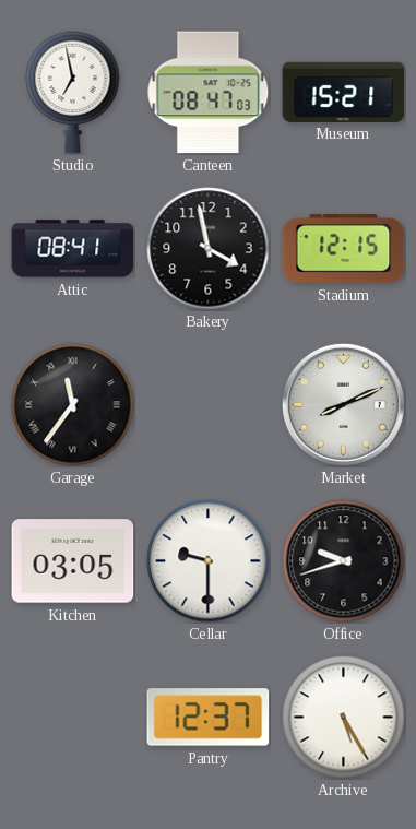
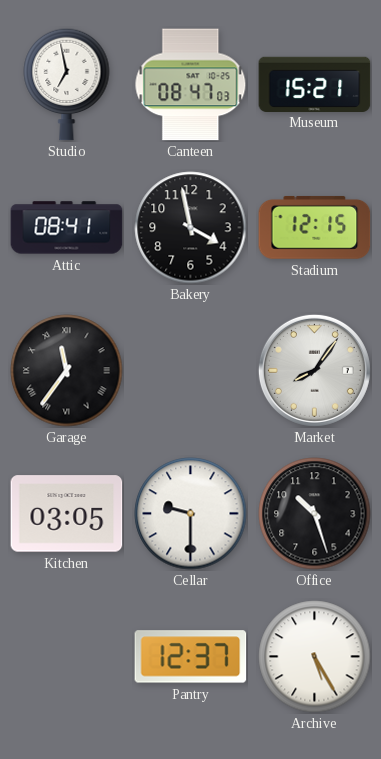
Market: 8:11 -> 8:06
Office: 9:42 -> 10:27
